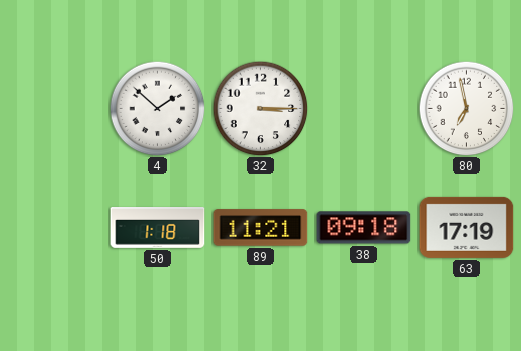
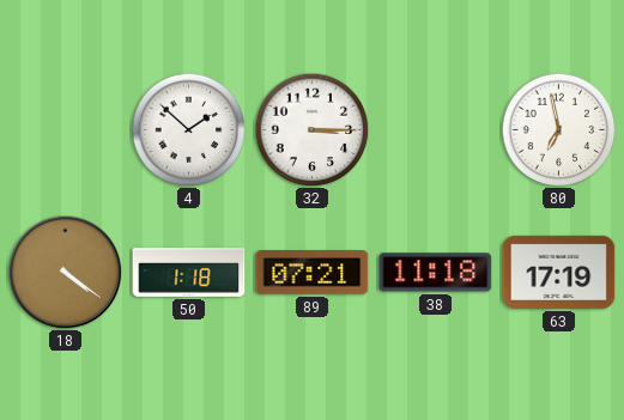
18: none -> 4:21
89: 11:21 -> 07:21
38: 09:18 -> 11:18
